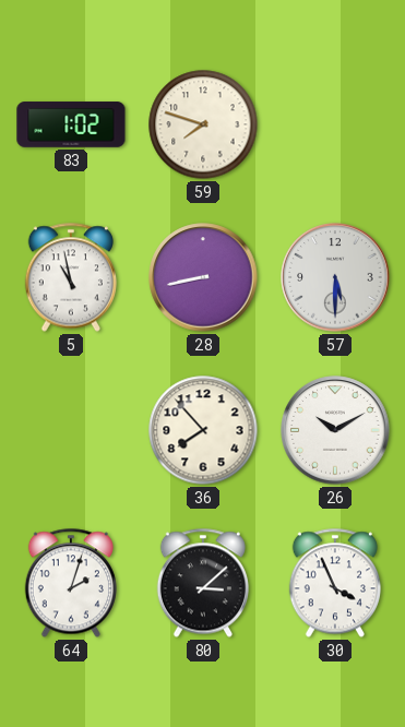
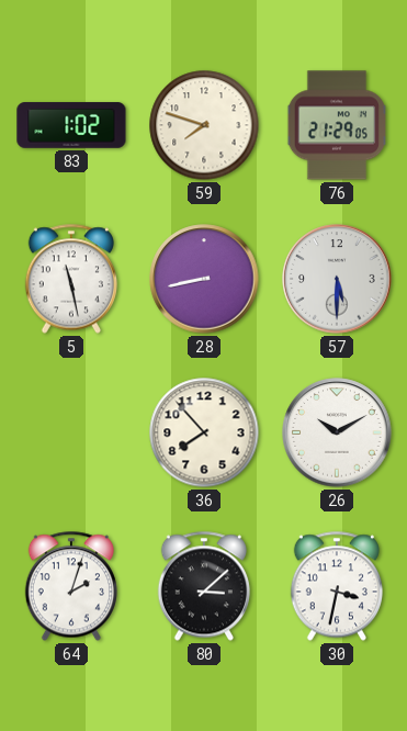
76: none -> 21:29
5: 10:58 -> 11:28
30: 3:56 -> 3:32
